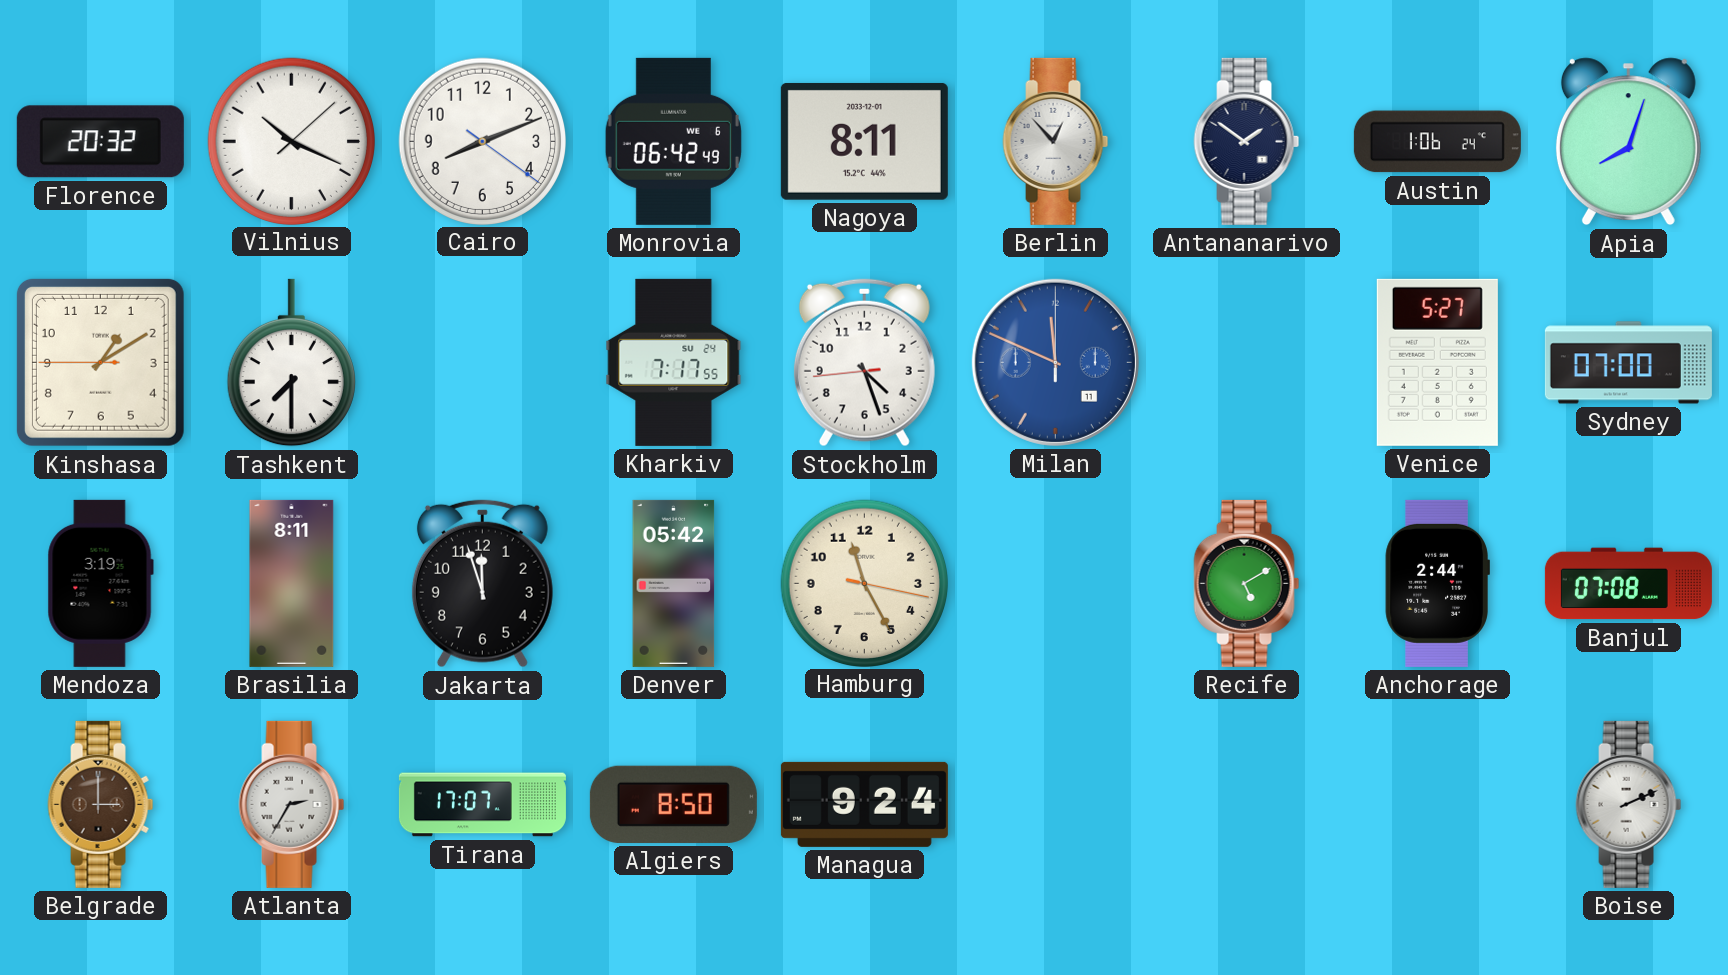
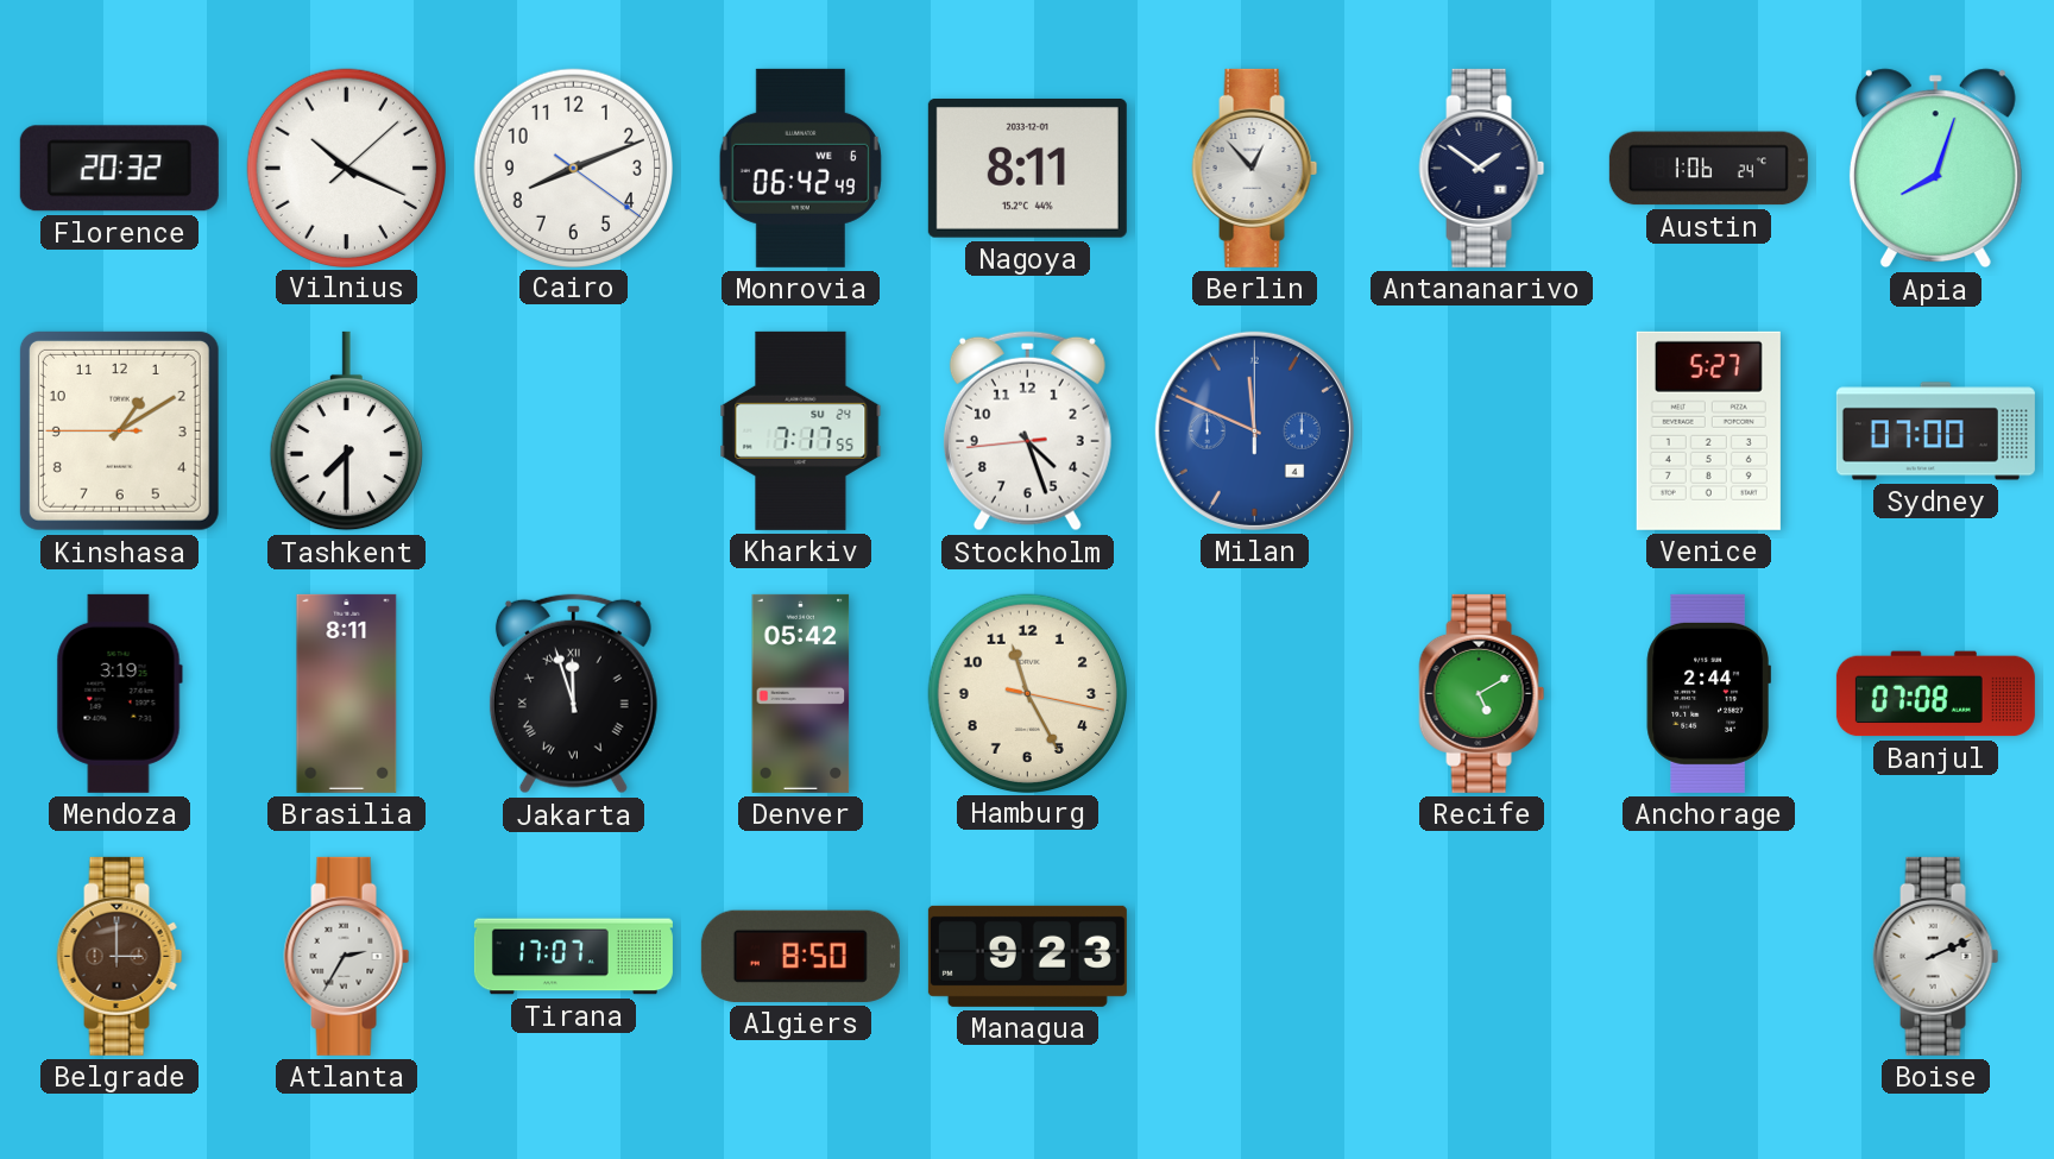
Milan date: 11 -> 4
Jakarta numerals: Arabic -> Roman
Managua: 9:24 -> 9:23
